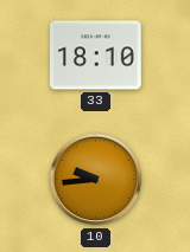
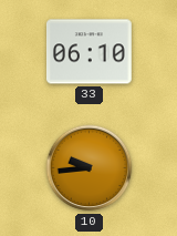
33: 18:10 -> 06:10
